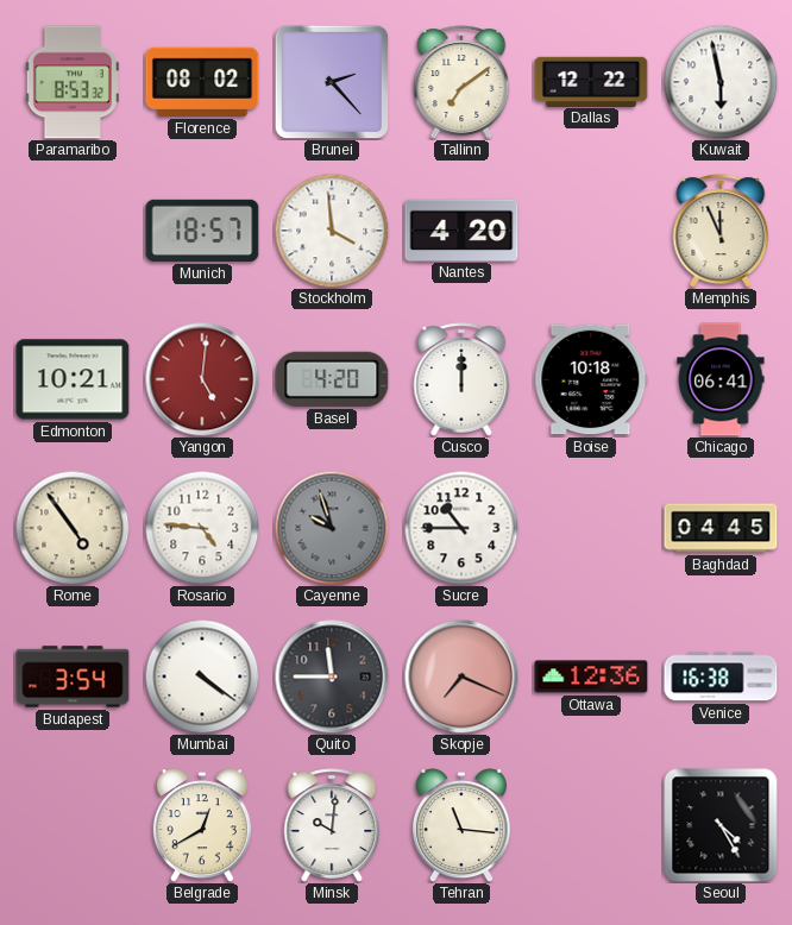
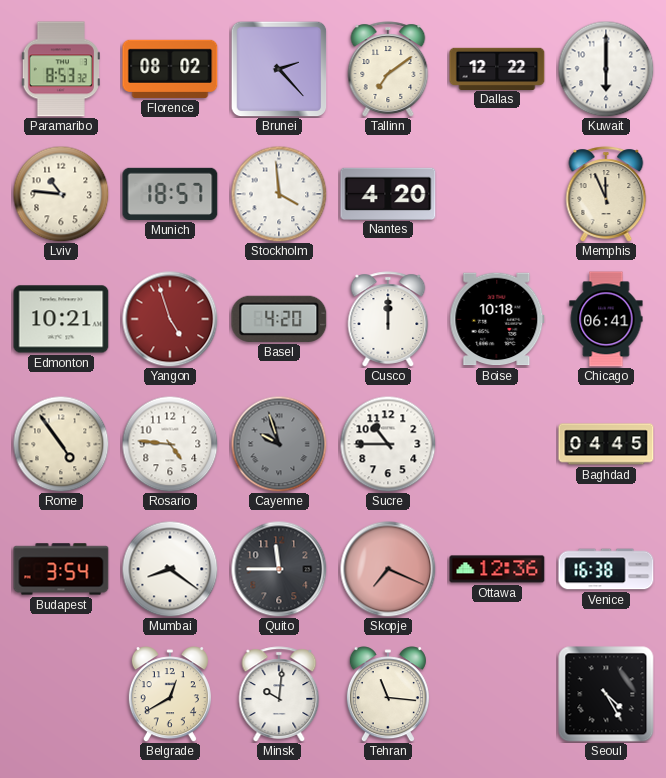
Kuwait: 5:58 -> 6:00
Lviv: none -> 10:46
Yangon: 5:01 -> 4:57
Mumbai: 4:21 -> 8:21
